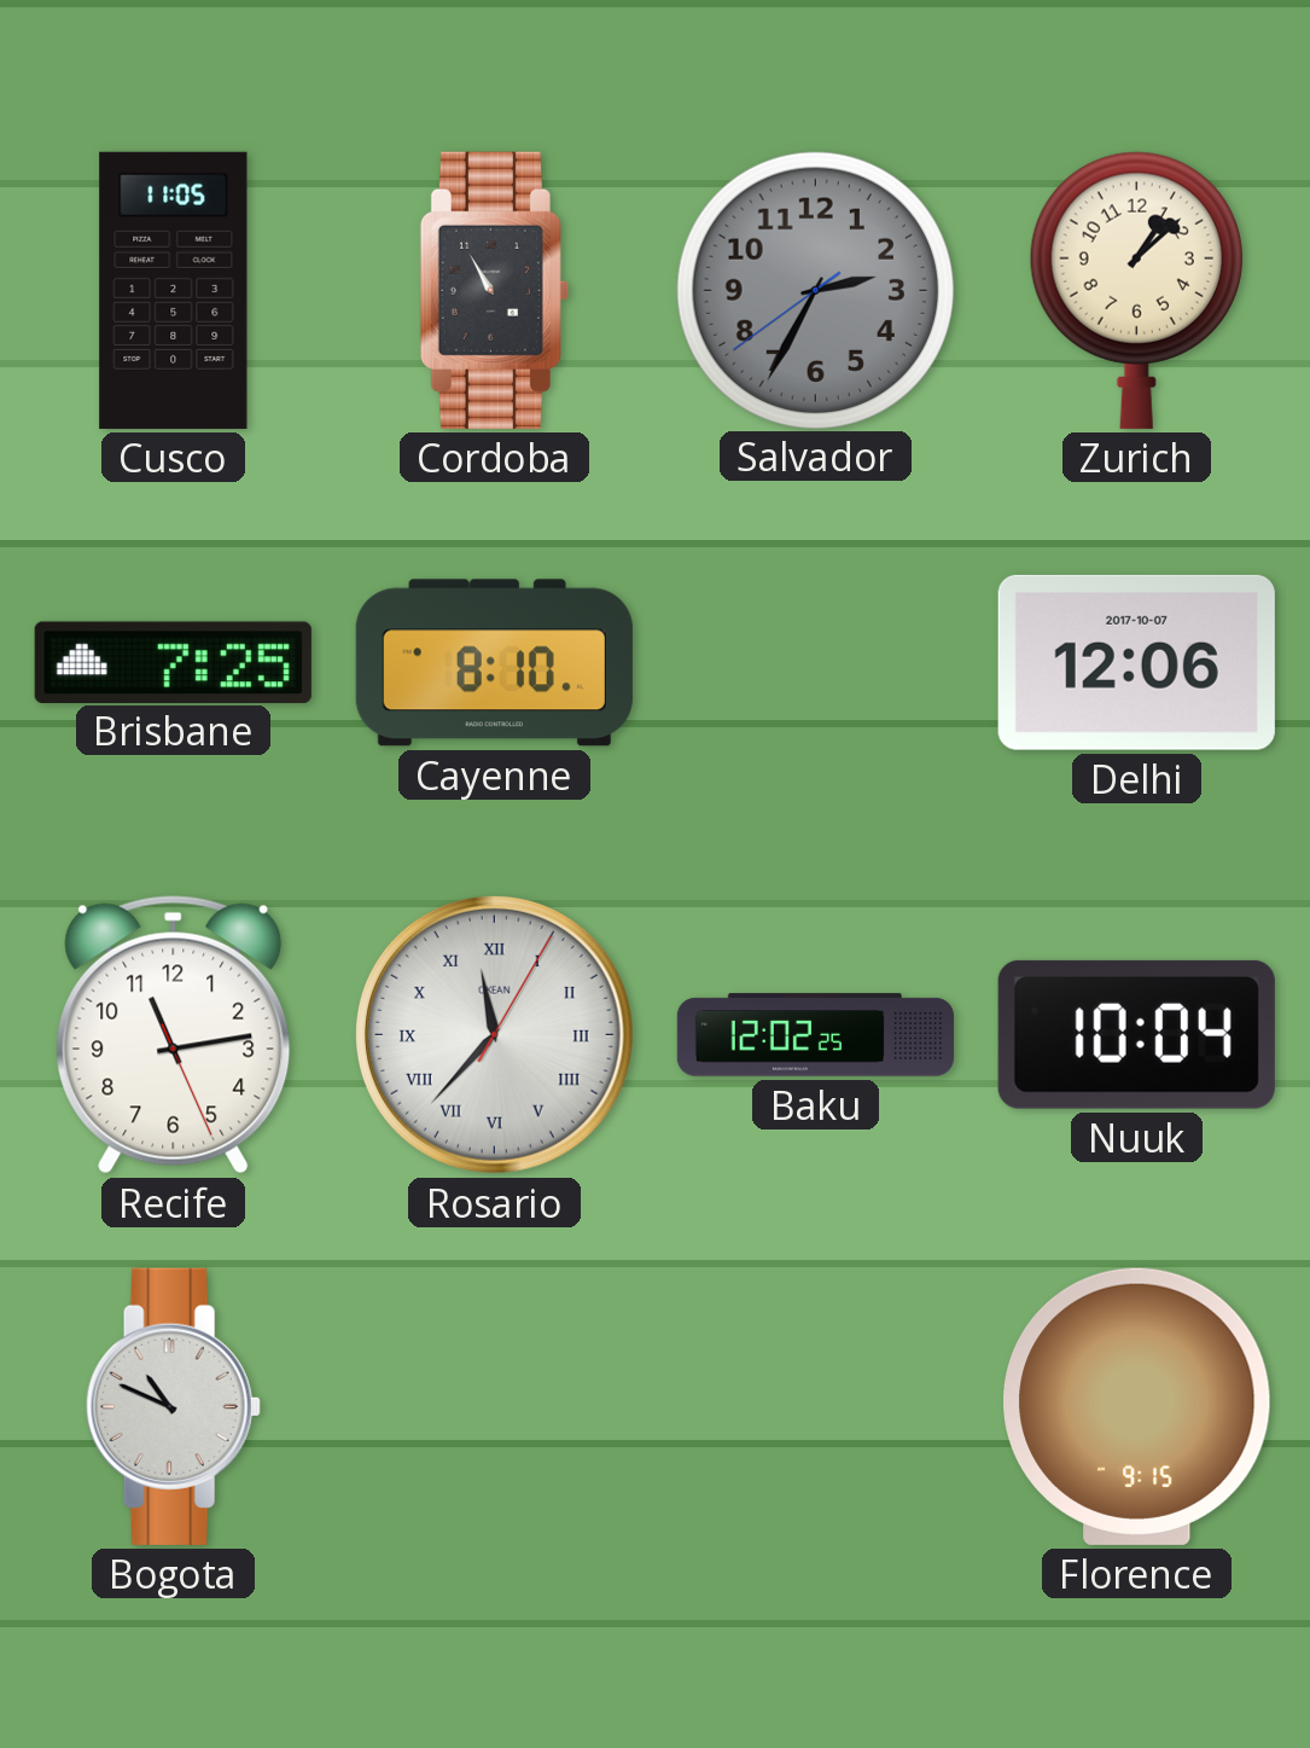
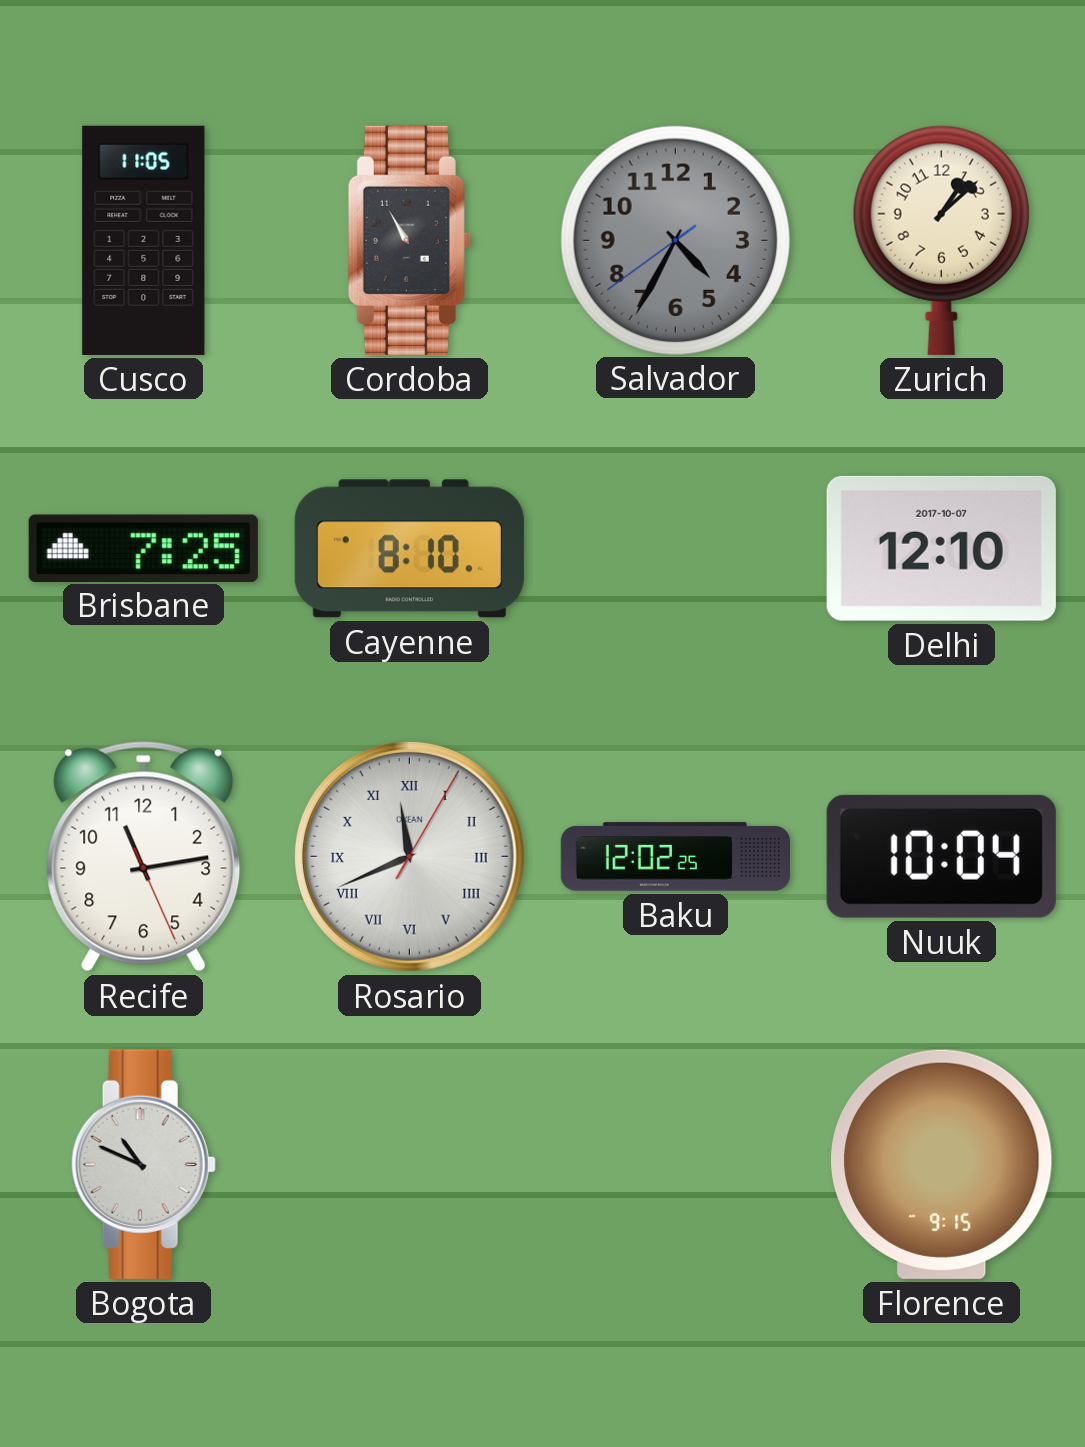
Salvador: 2:34 -> 4:34
Delhi: 12:06 -> 12:10
Rosario: 11:37 -> 11:41
